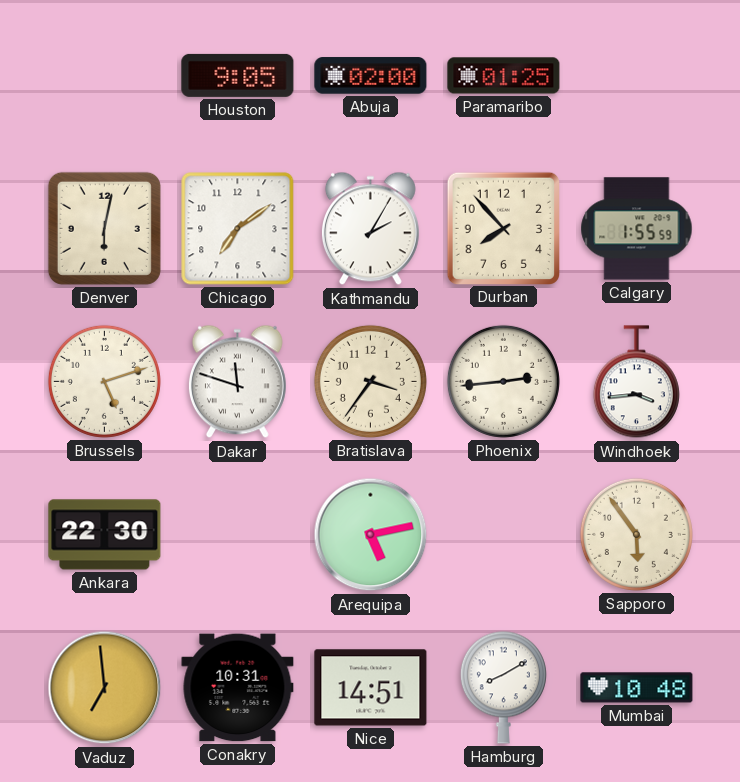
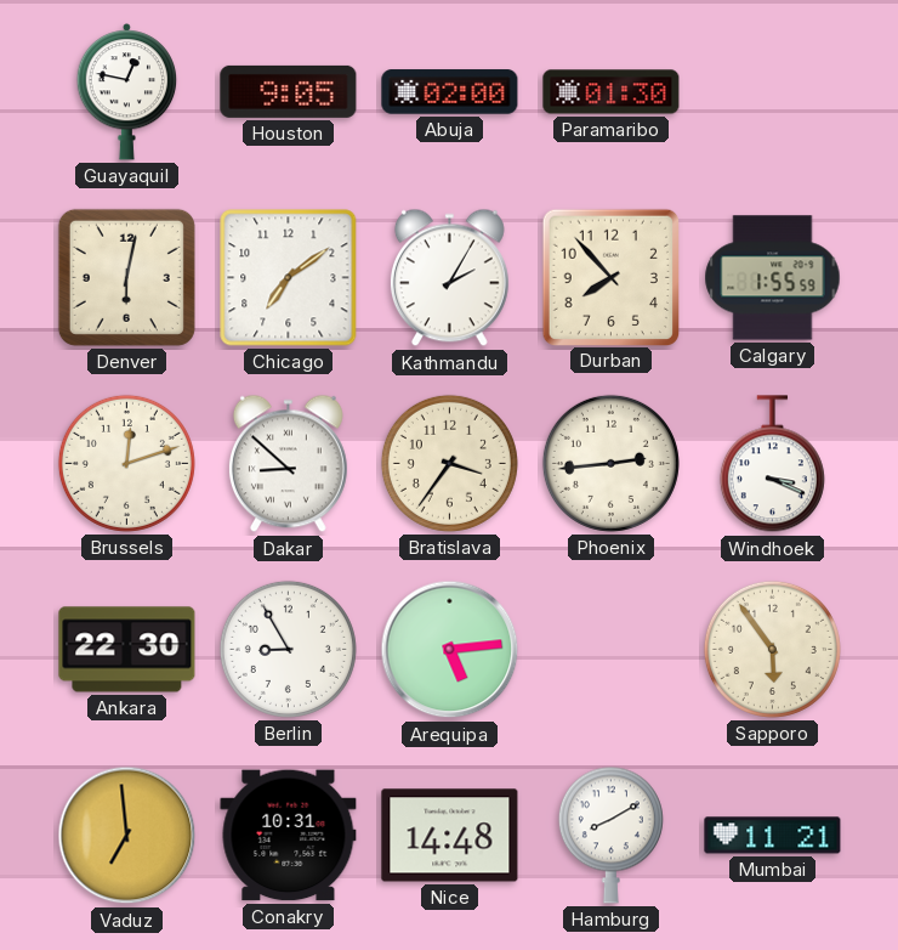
Guayaquil: none -> 12:47
Paramaribo: 01:25 -> 01:30
Brussels: 5:12 -> 12:12
Dakar: 11:48 -> 8:52
Windhoek: 3:44 -> 3:19
Berlin: none -> 8:55
Arequipa: 5:13 -> 5:14
Nice: 14:51 -> 14:48
Mumbai: 10:48 -> 11:21
